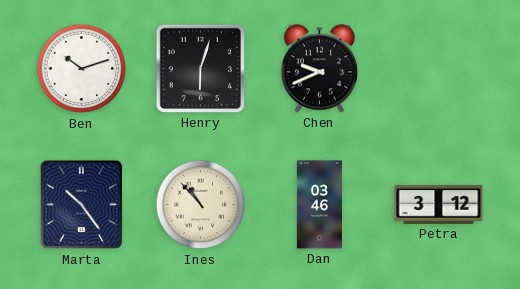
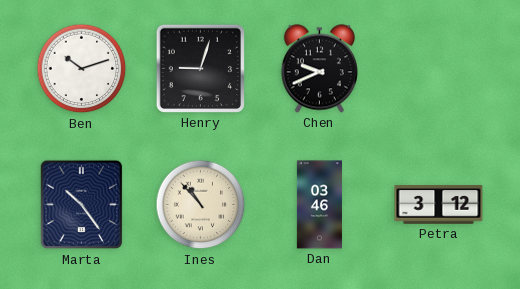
Henry: 6:03 -> 9:03
